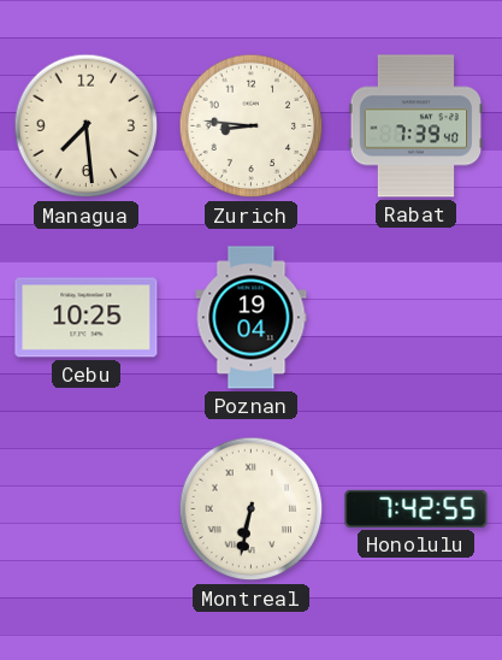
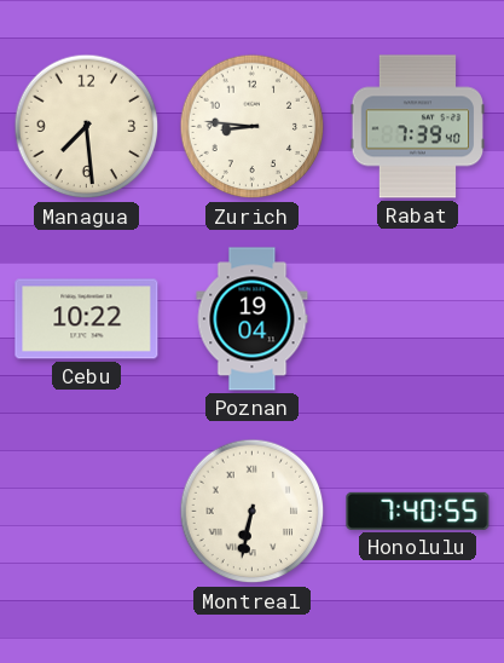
Cebu: 10:25 -> 10:22
Honolulu: 7:42 -> 7:40
